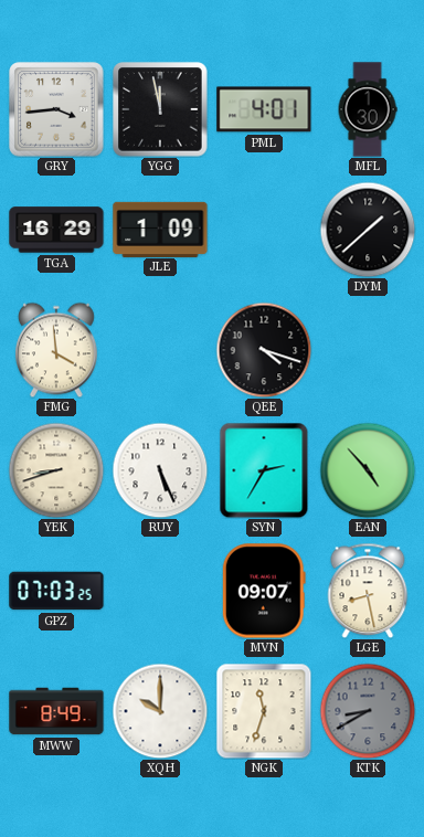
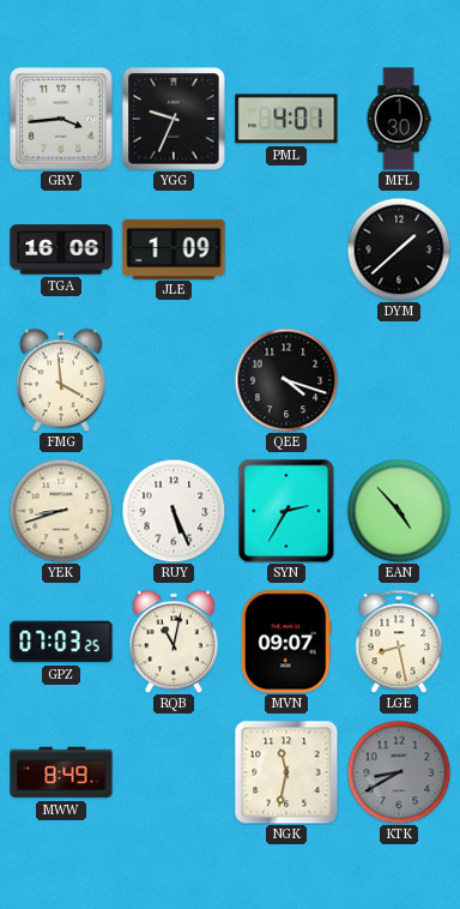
YGG: 11:58 -> 9:34
TGA: 16:29 -> 16:06
RQB: none -> 11:02
XQH: 10:00 -> none
NGK: 11:33 -> 11:32
